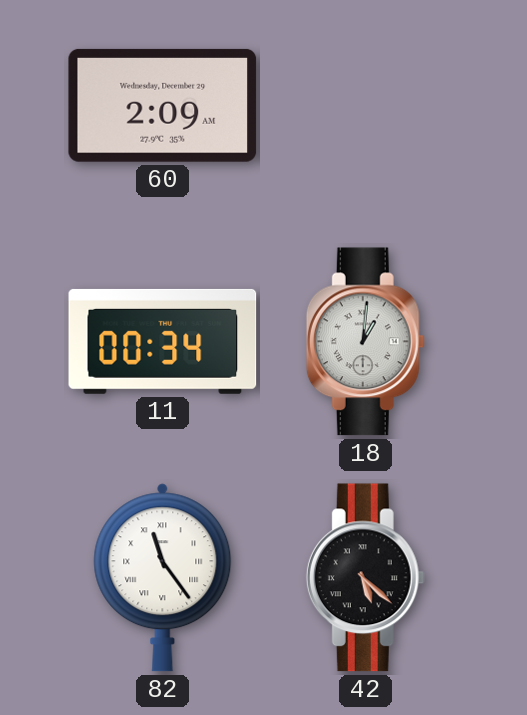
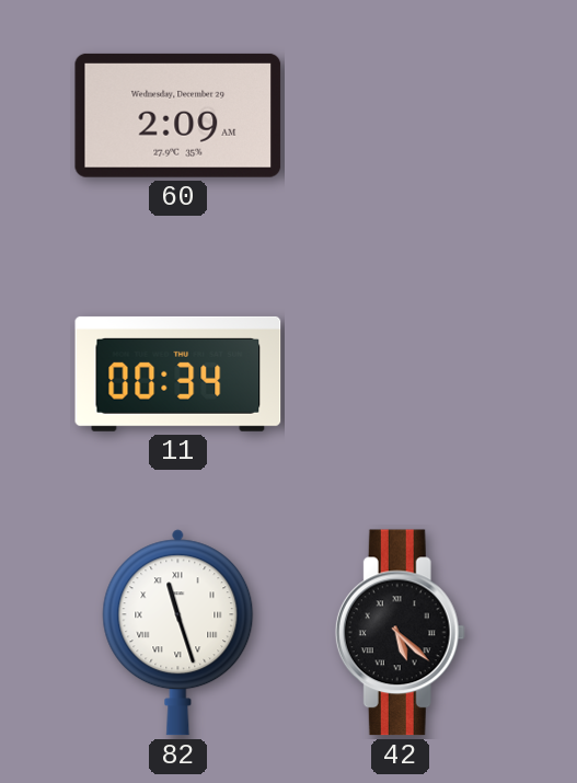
18: 1:01 -> none
82: 11:24 -> 11:27
